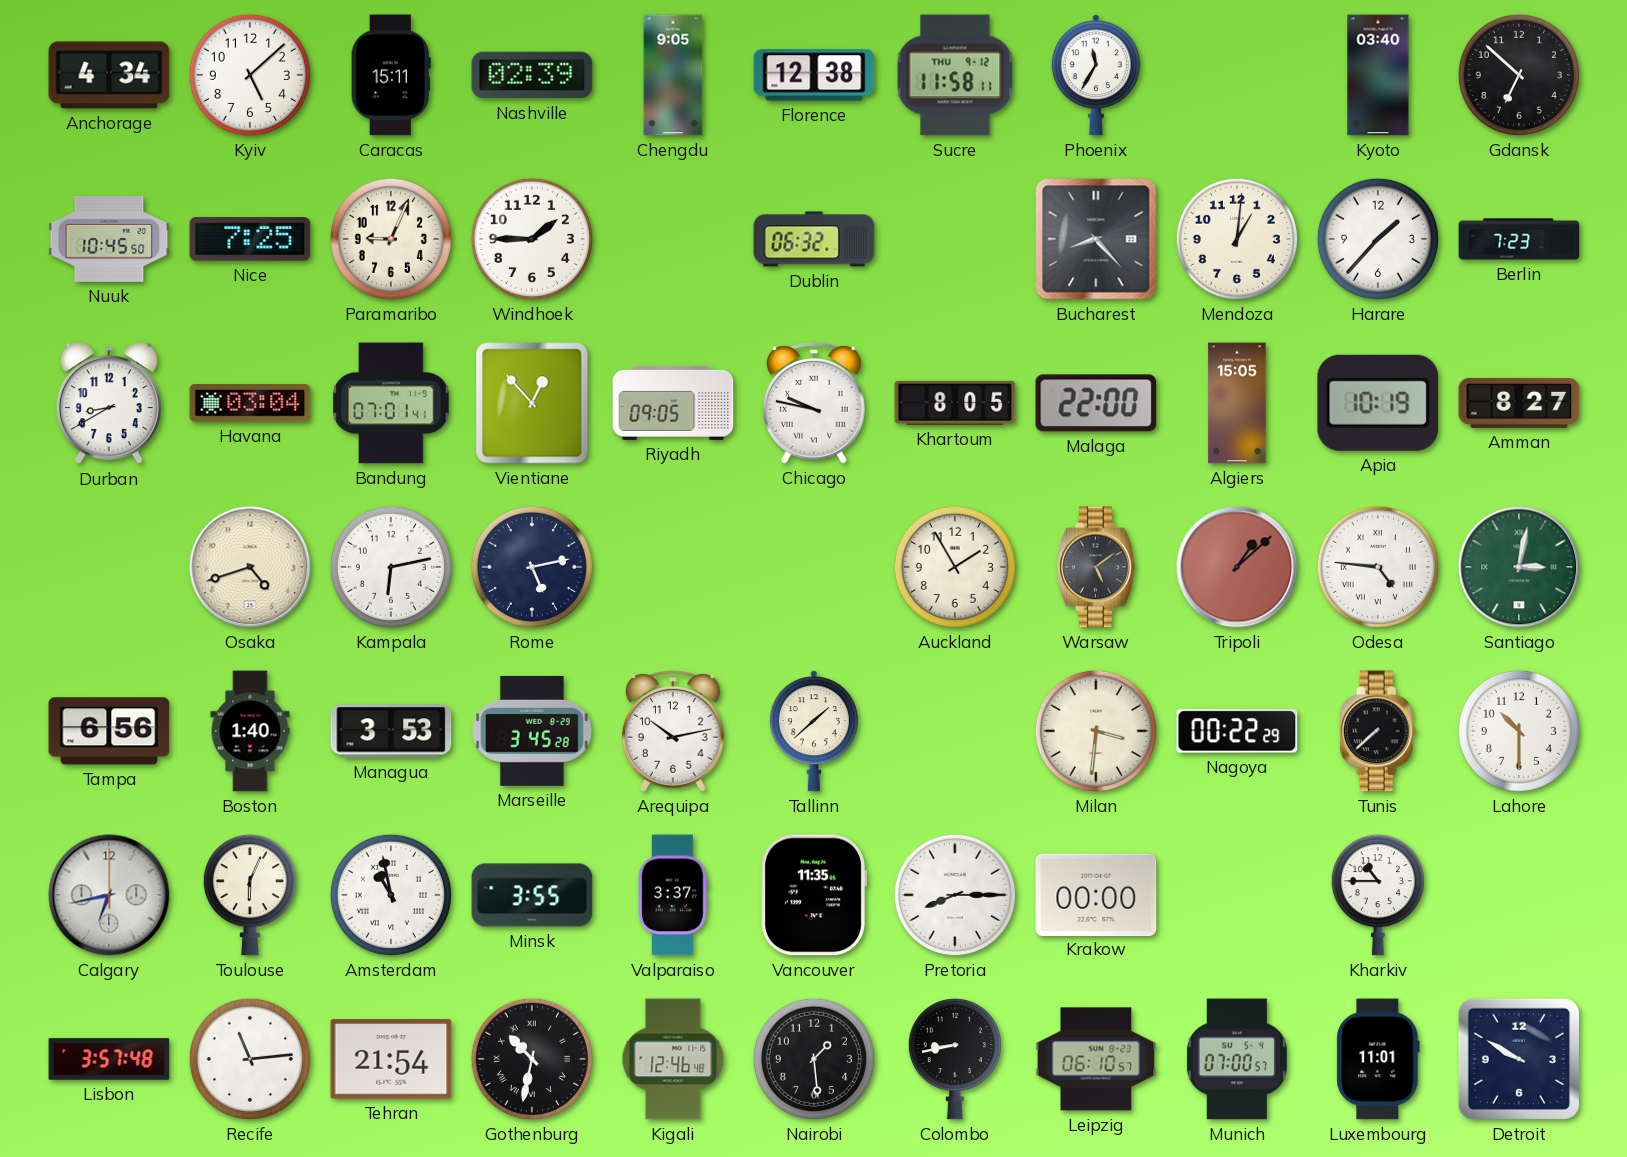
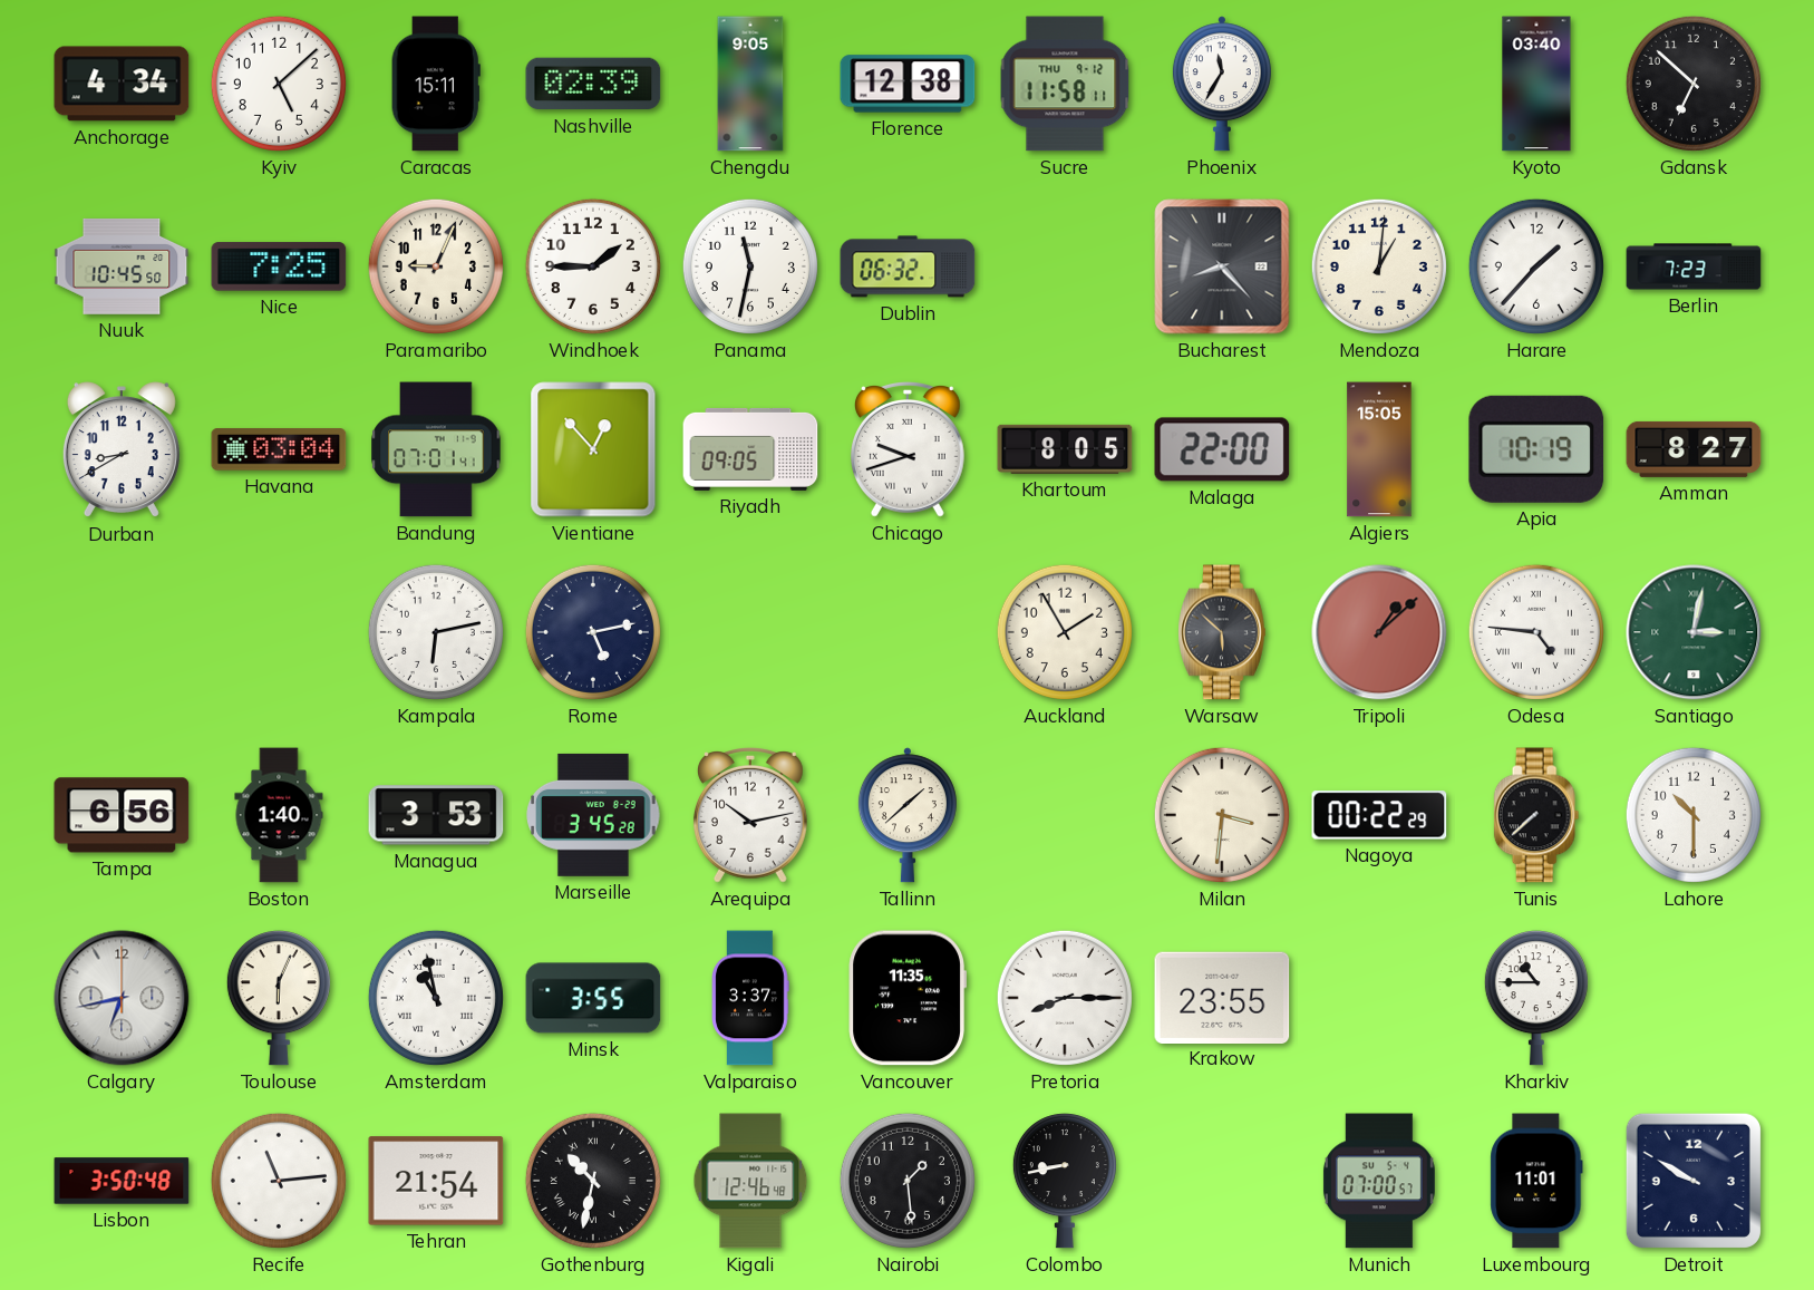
Panama: none -> 11:32
Chicago: 9:47 -> 9:42
Osaka: 4:42 -> none
Warsaw: 5:09 -> 5:52
Krakow: 00:00 -> 23:55
Lisbon: 3:57 -> 3:50
Leipzig: 06:10 -> none
